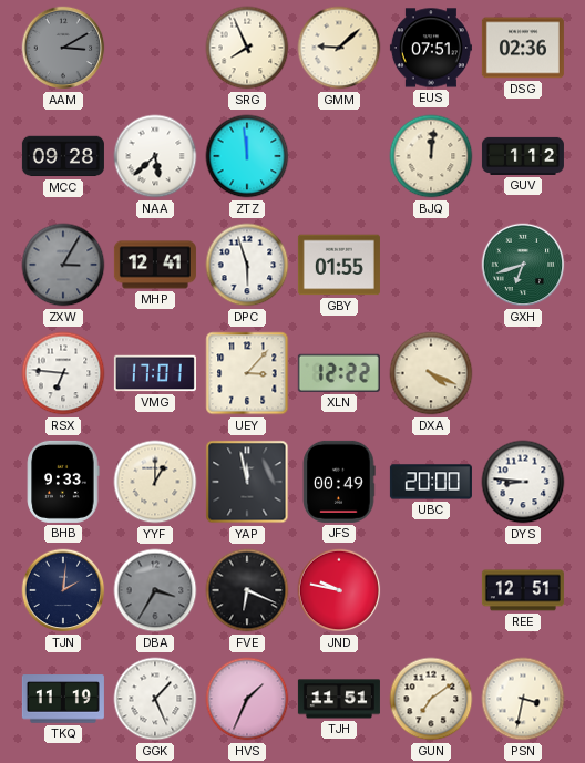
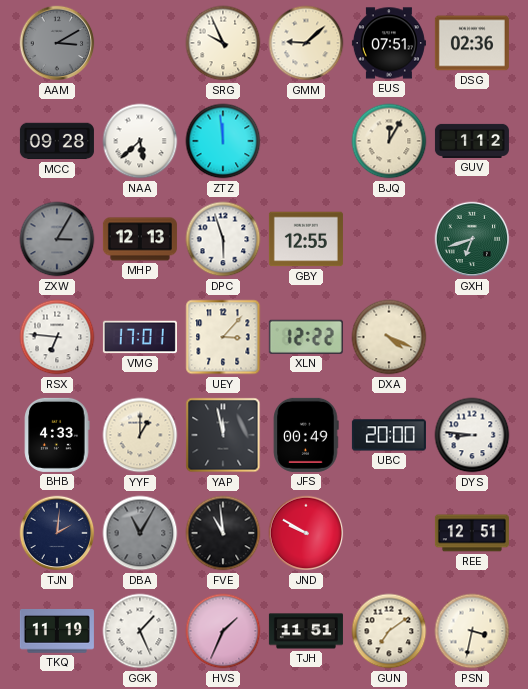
SRG: 7:56 -> 9:56
BJQ: 12:01 -> 12:05
MHP: 12:41 -> 12:13
GBY: 01:55 -> 12:55
BHB: 9:33 -> 4:33
DBA: 3:35 -> 11:05
FVE: 6:19 -> 10:59
JND: 9:47 -> 9:50
